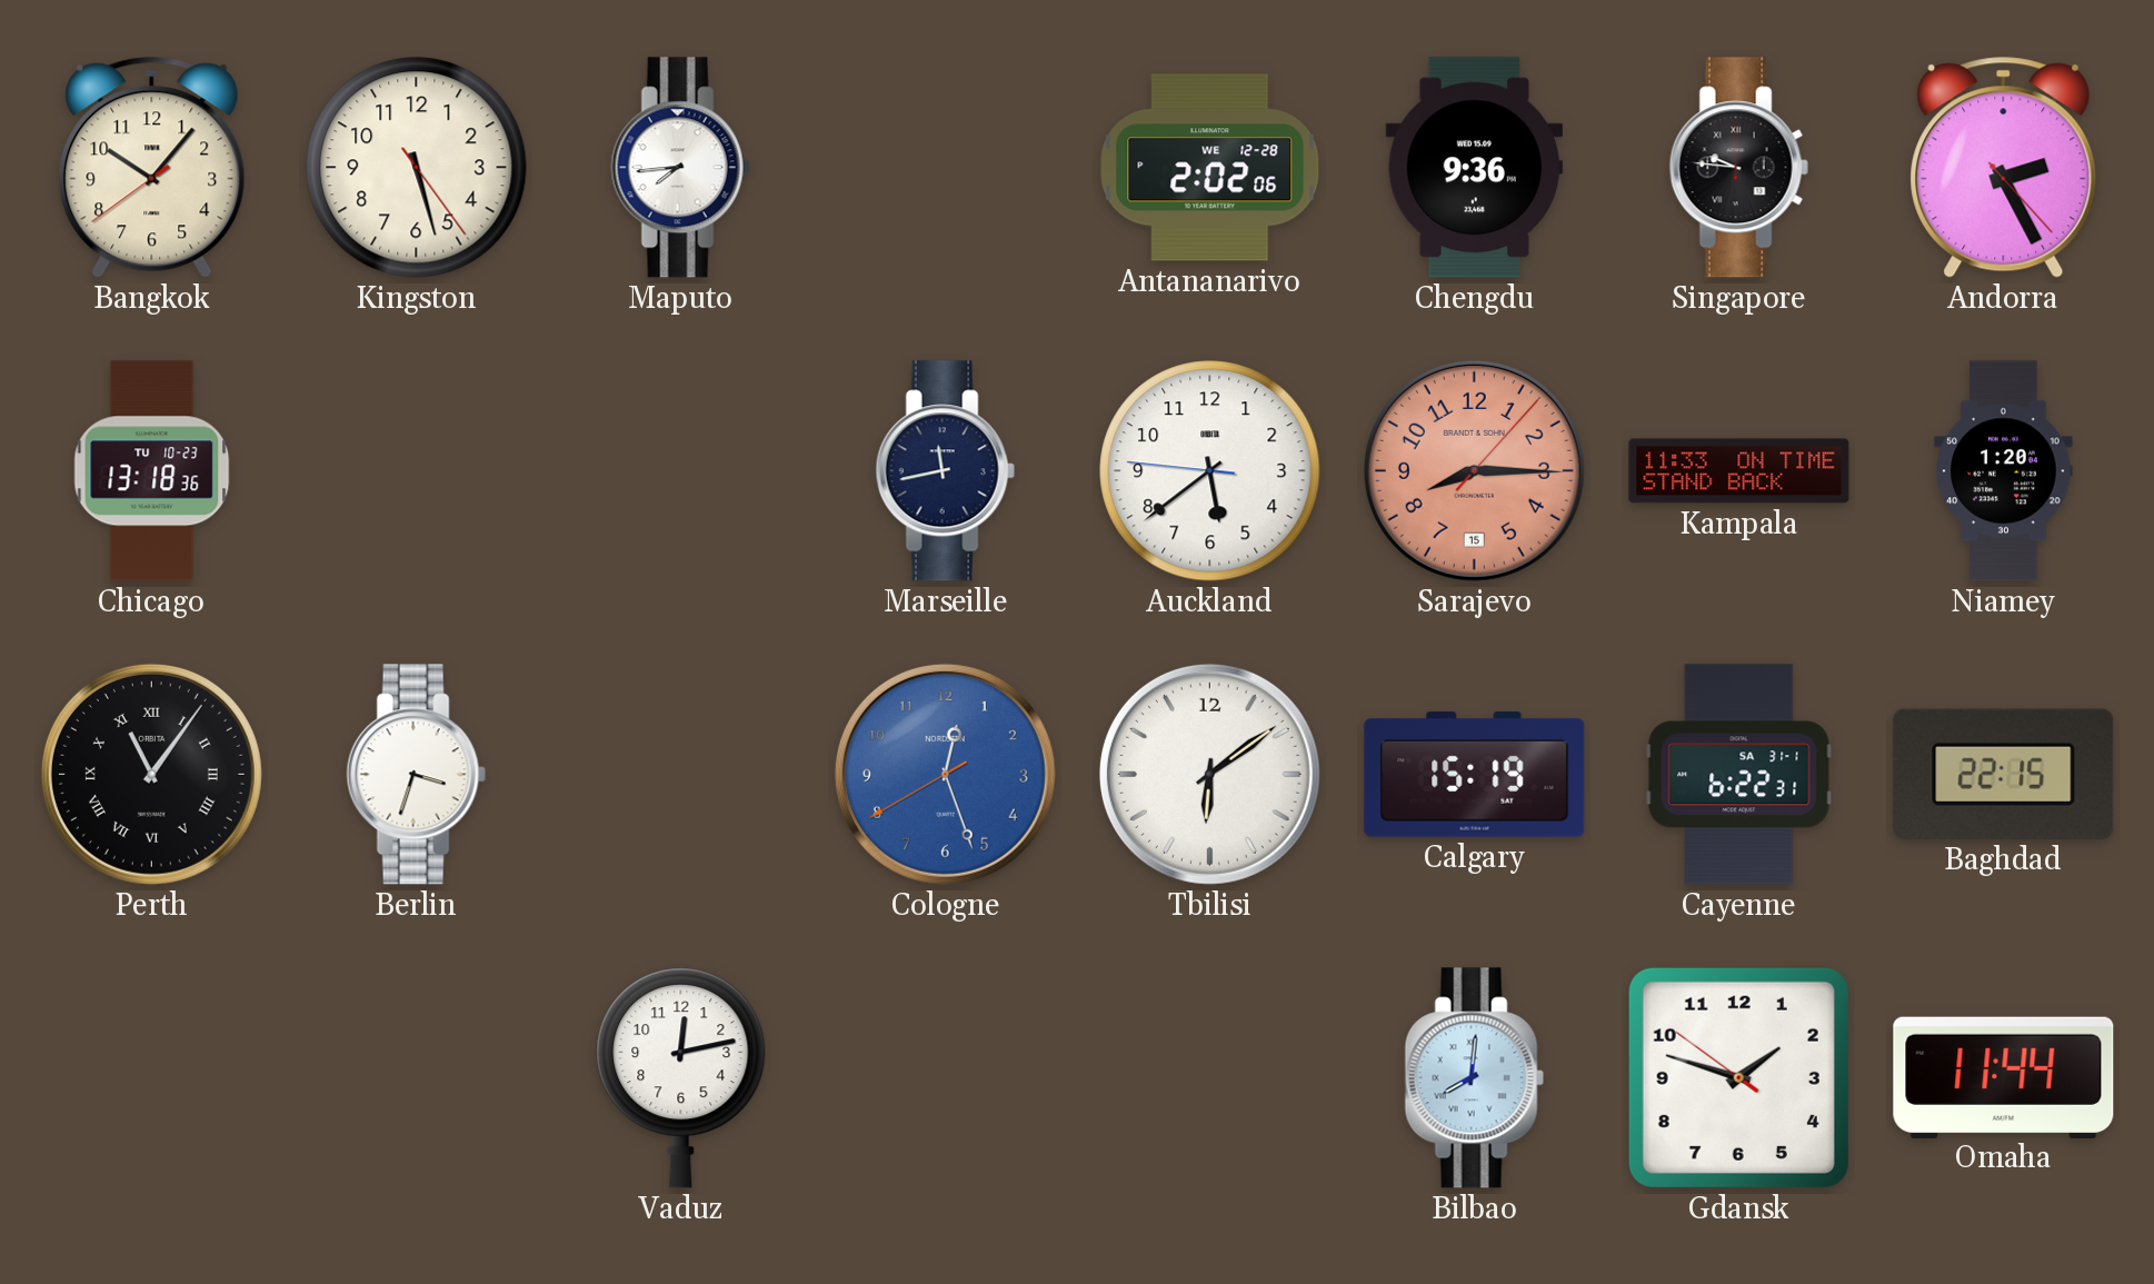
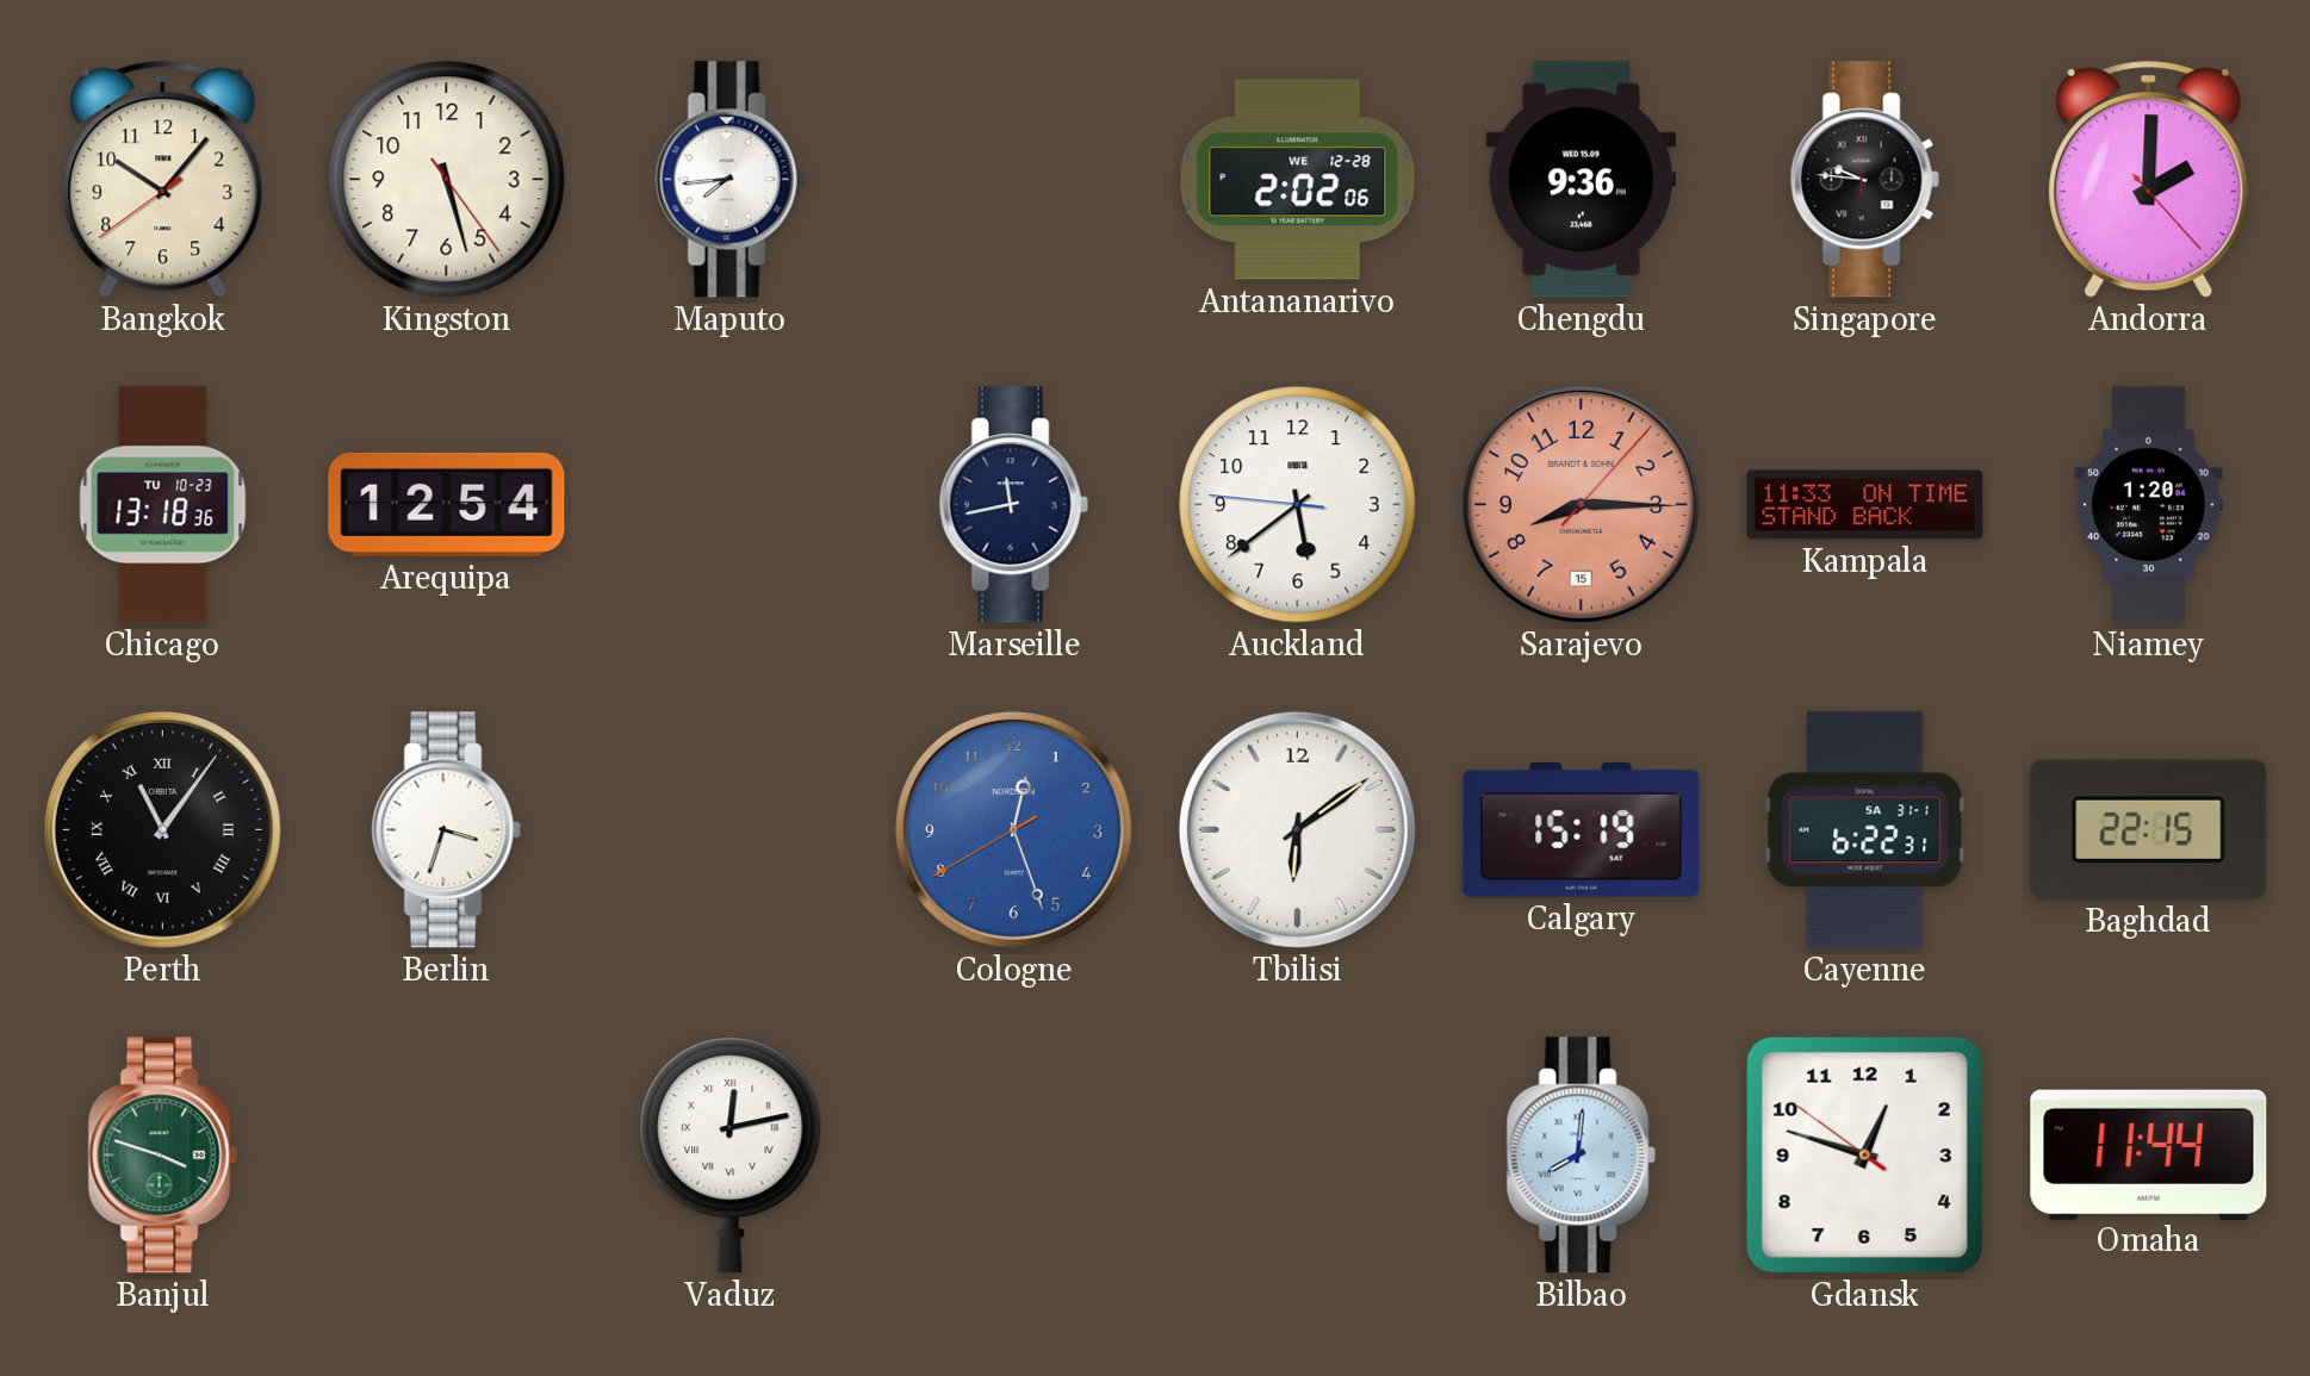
Andorra: 2:25 -> 2:00
Arequipa: none -> 12:54
Banjul: none -> 3:48
Vaduz numerals: Arabic -> Roman
Gdansk: 1:47 -> 12:47
